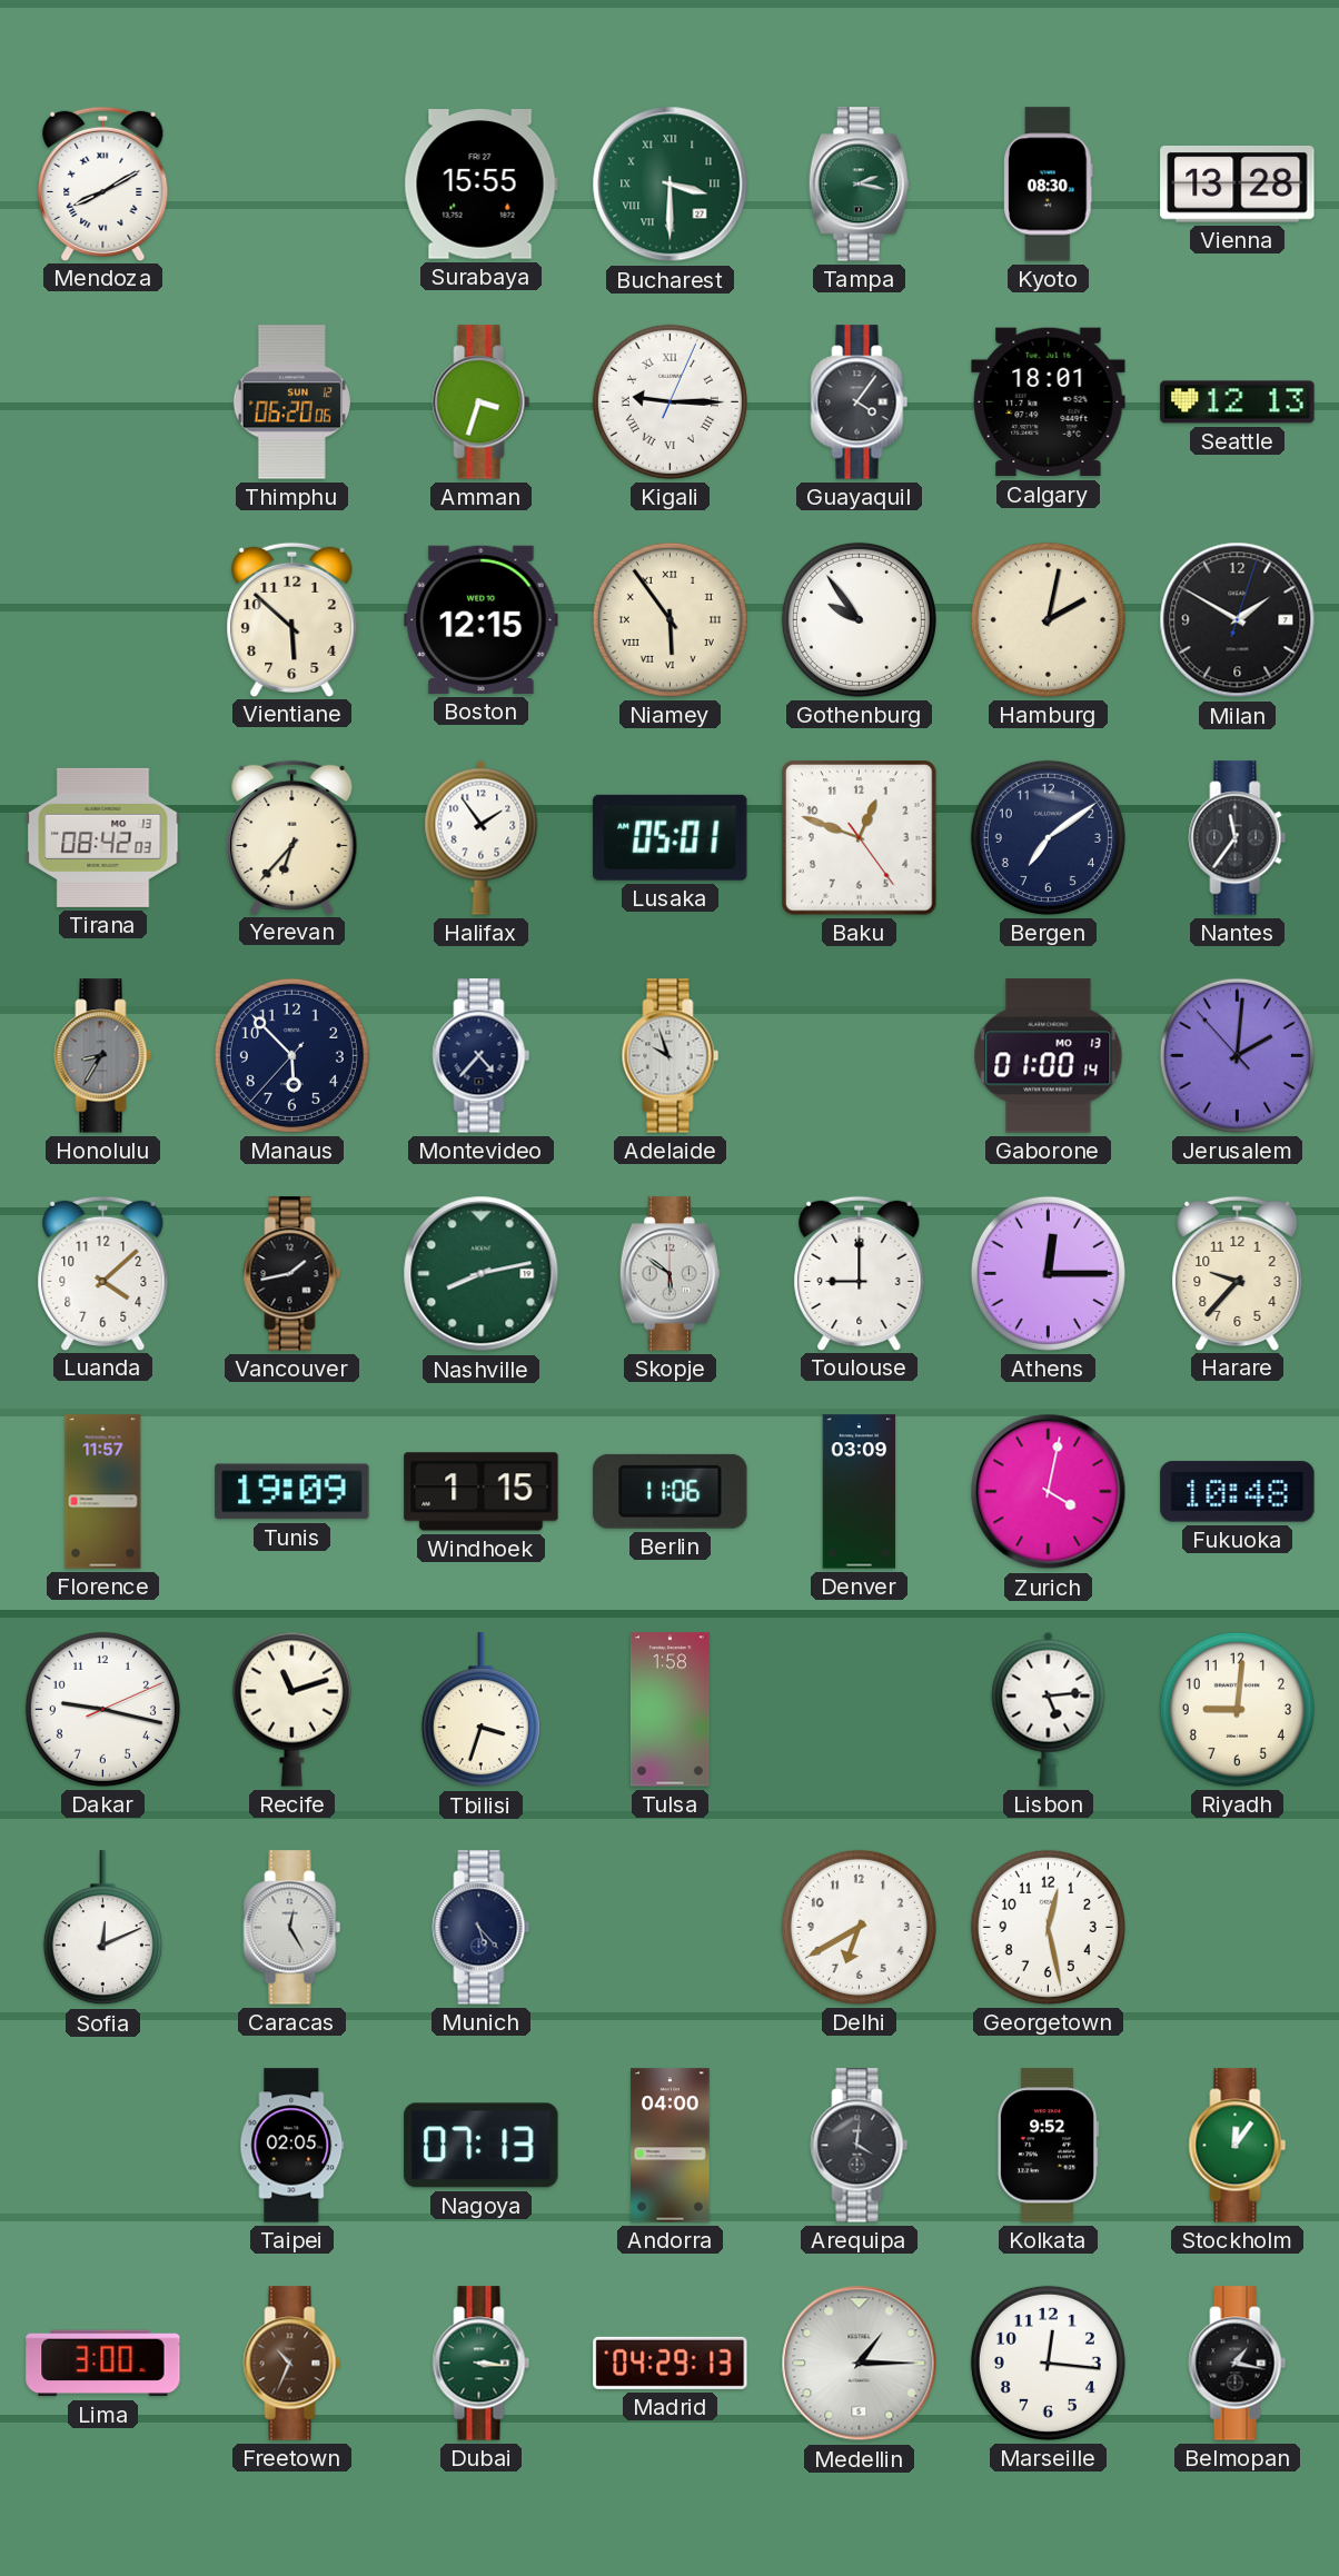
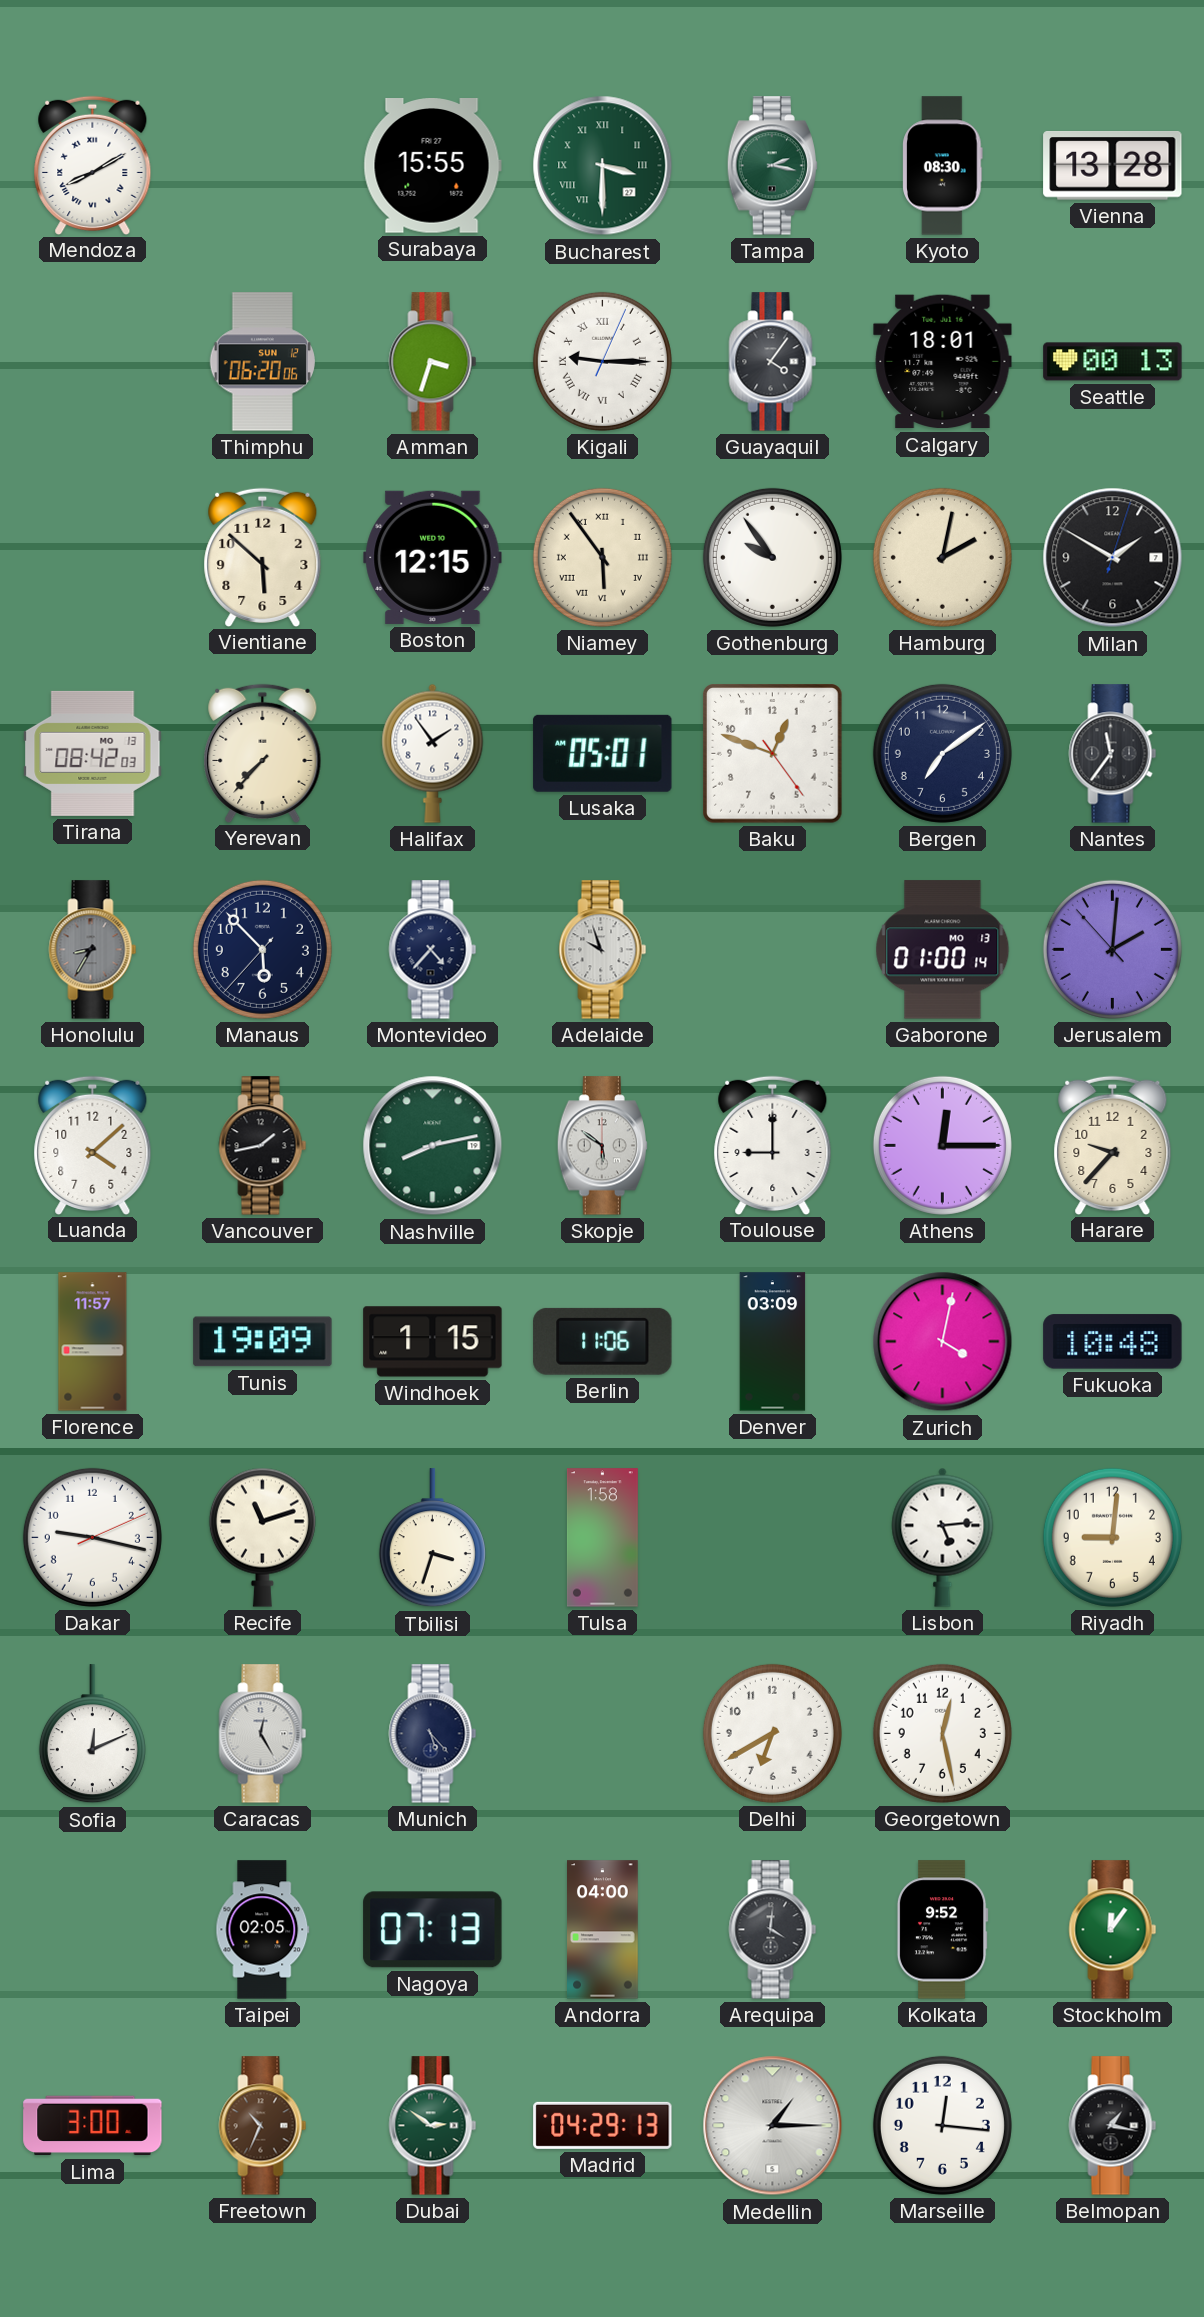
Seattle: 12:13 -> 00:13
Yerevan: 6:37 -> 7:37
Dubai: 3:16 -> 2:51
